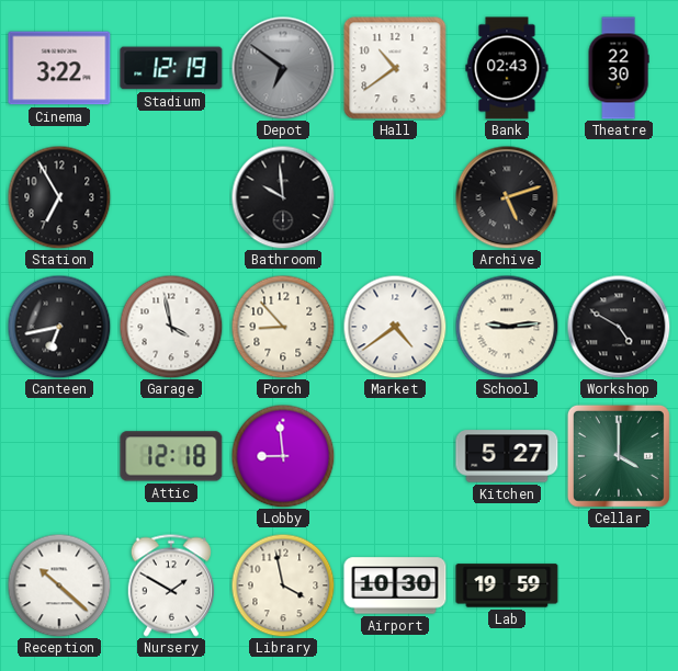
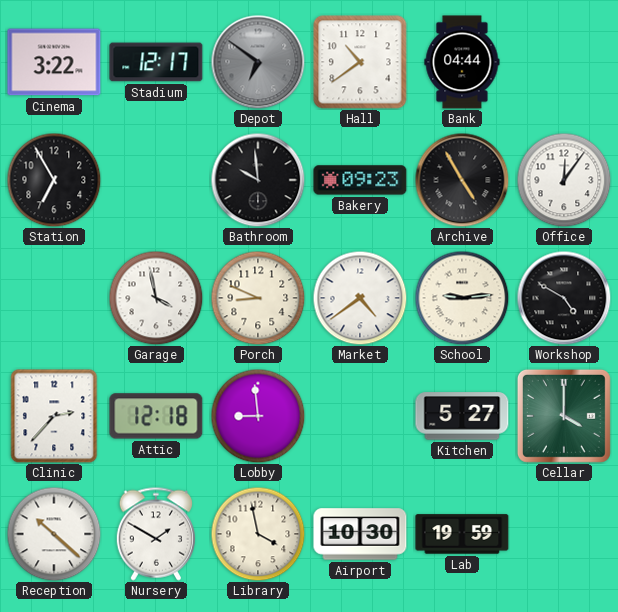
Stadium: 12:19 -> 12:17
Bank: 02:43 -> 04:44
Theatre: 22:30 -> none
Bakery: none -> 09:23
Archive: 5:12 -> 4:55
Office: none -> 12:06
Canteen: 6:43 -> none
Porch: 8:53 -> 8:49
Clinic: none -> 2:37
